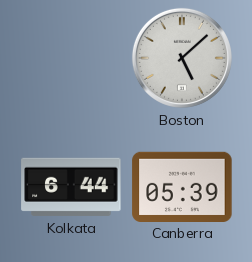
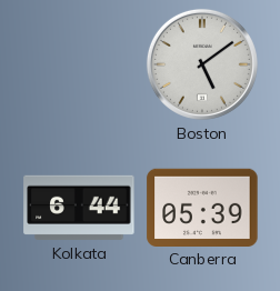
Boston: 5:08 -> 5:09
